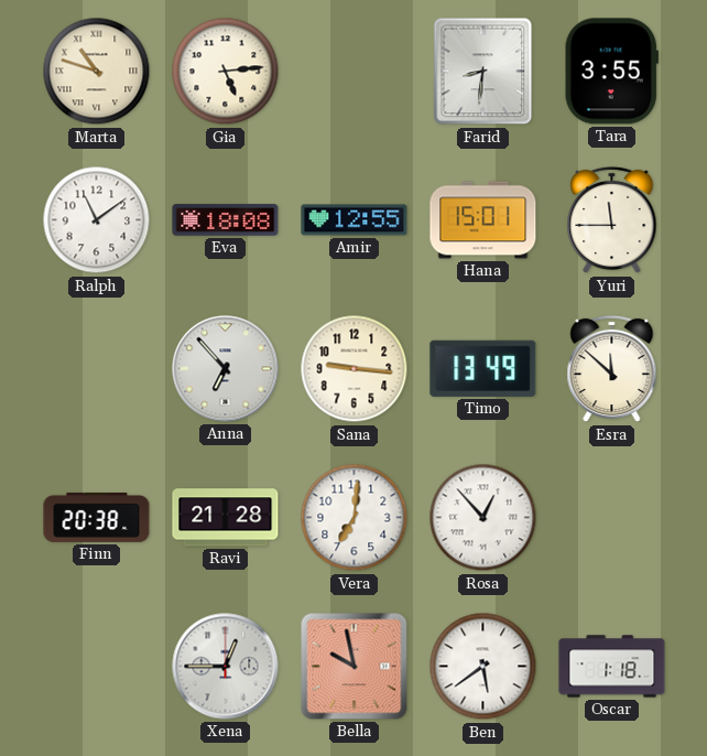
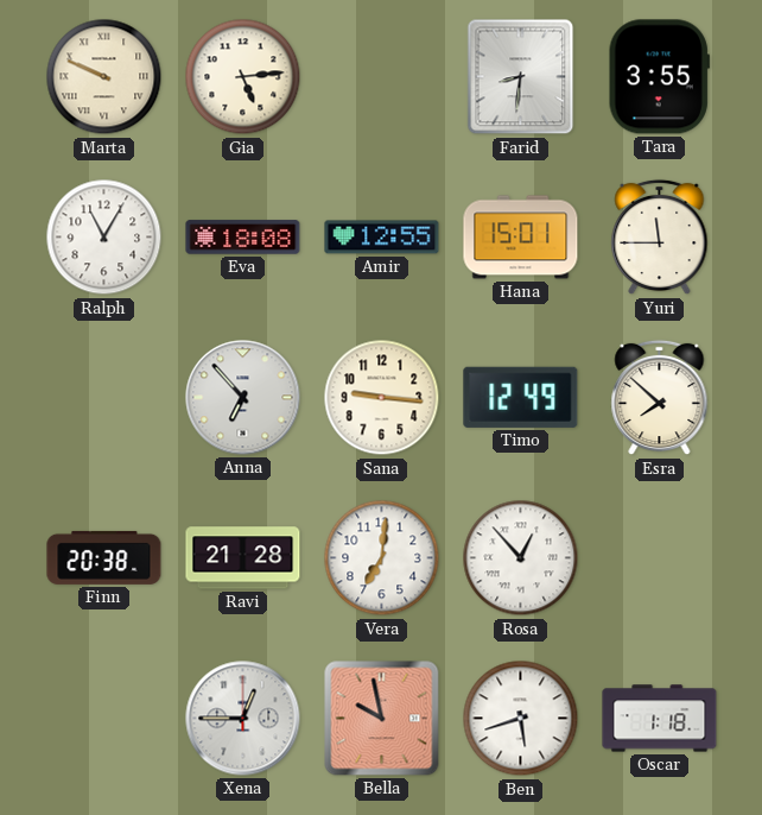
Marta: 10:48 -> 9:49
Ralph: 11:09 -> 11:05
Timo: 13:49 -> 12:49
Esra: 11:52 -> 7:52
Ben: 5:39 -> 5:42
